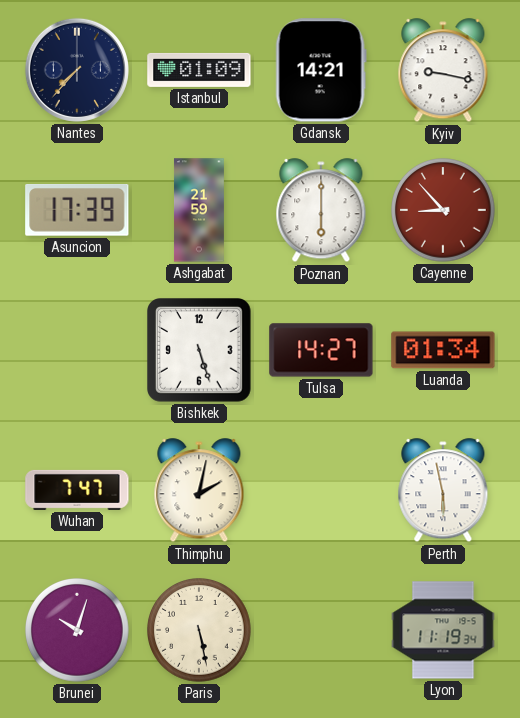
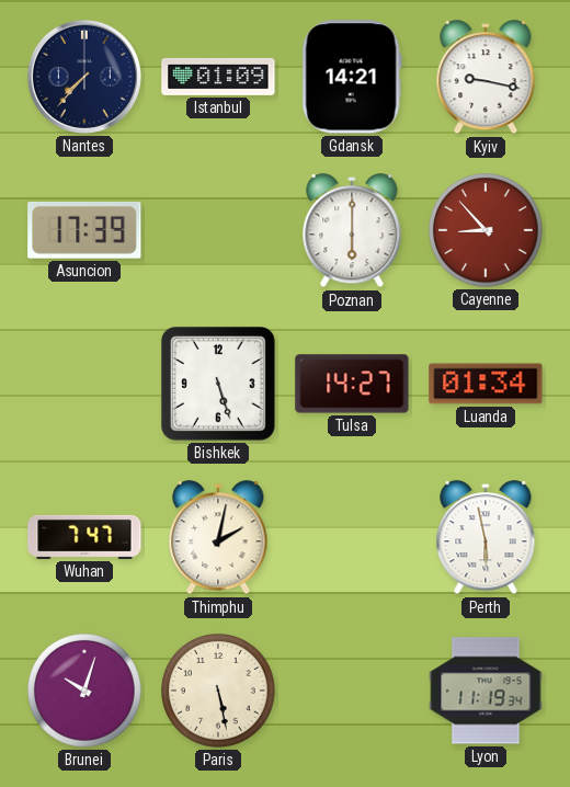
Ashgabat: 21:59 -> none
